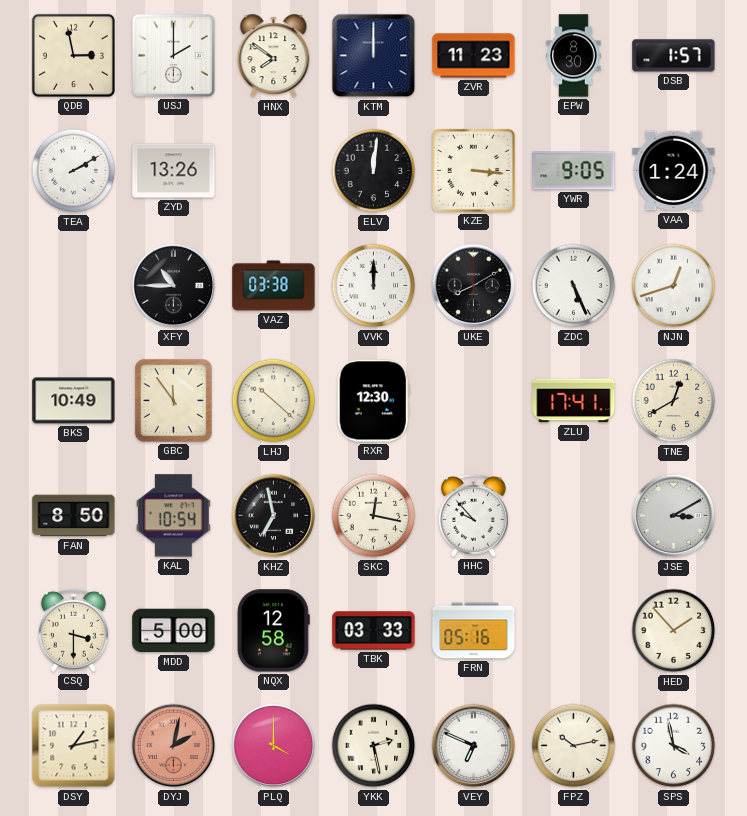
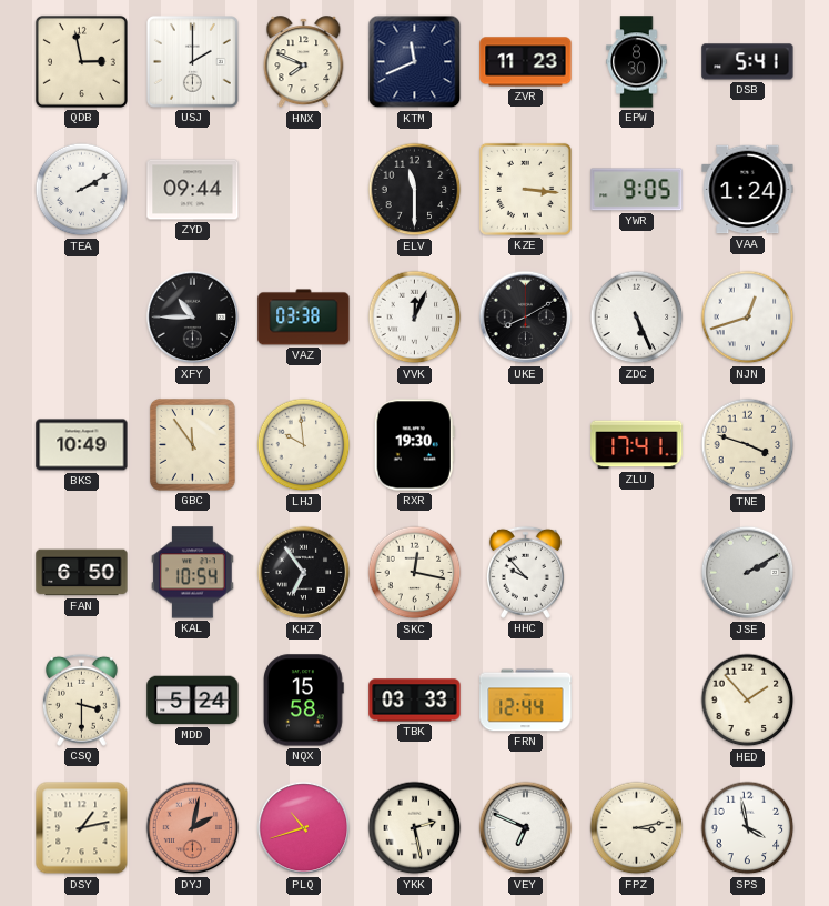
HNX: 7:51 -> 7:49
KTM: 12:00 -> 11:41
DSB: 1:57 -> 5:41
ZYD: 13:26 -> 09:44
ELV: 12:01 -> 11:30
VVK: 12:00 -> 12:04
LHJ: 10:22 -> 9:59
RXR: 12:30 -> 19:30
TNE: 12:40 -> 3:48
FAN: 8:50 -> 6:50
KHZ: 6:58 -> 6:54
JSE: 3:10 -> 2:10
MDD: 5:00 -> 5:24
NQX: 12:58 -> 15:58
FRN: 05:16 -> 12:44
PLQ: 4:00 -> 10:42
FPZ: 10:13 -> 3:13
